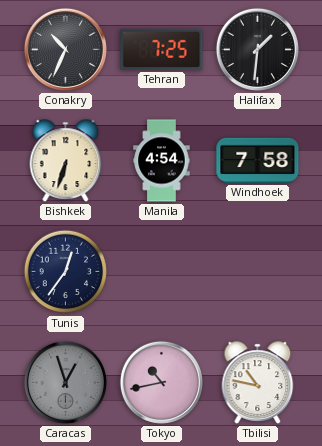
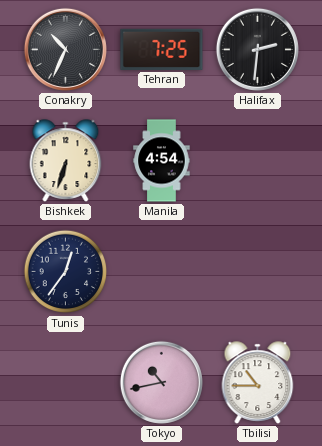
Halifax: 1:31 -> 2:31
Windhoek: 7:58 -> none
Caracas: 12:57 -> none
Tbilisi: 10:47 -> 10:45
